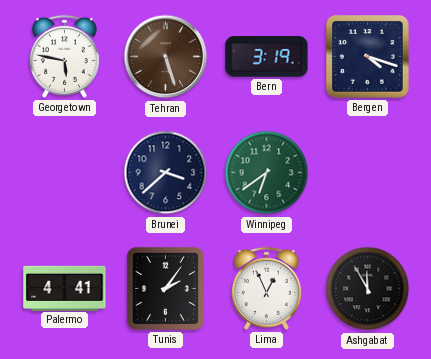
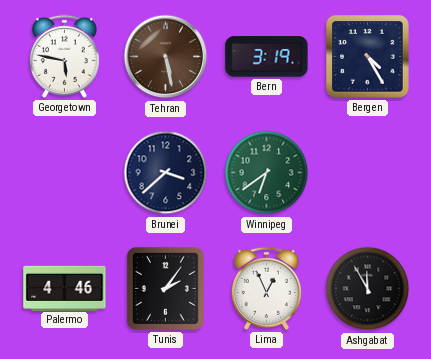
Tehran: 5:27 -> 5:28
Bergen: 4:18 -> 4:25
Palermo: 4:41 -> 4:46
